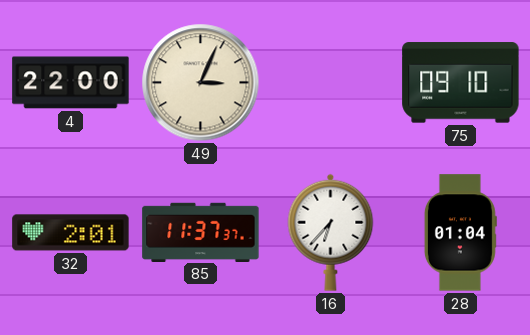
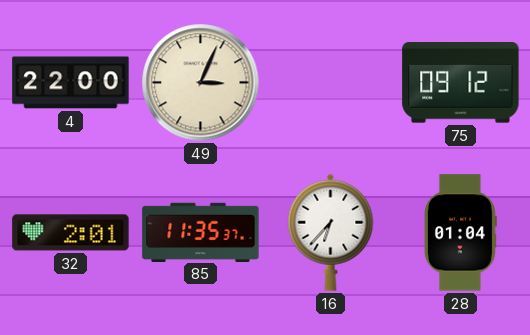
75: 09:10 -> 09:12
85: 11:37 -> 11:35
